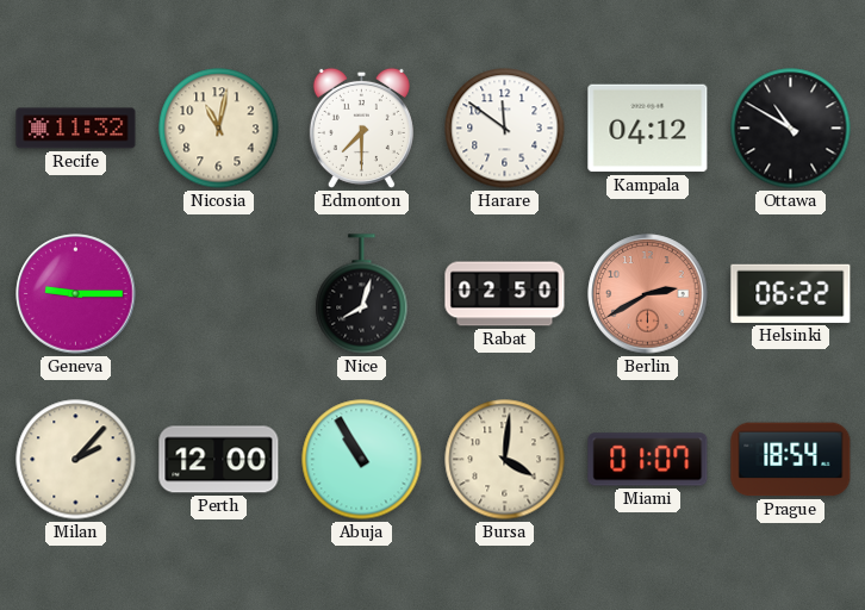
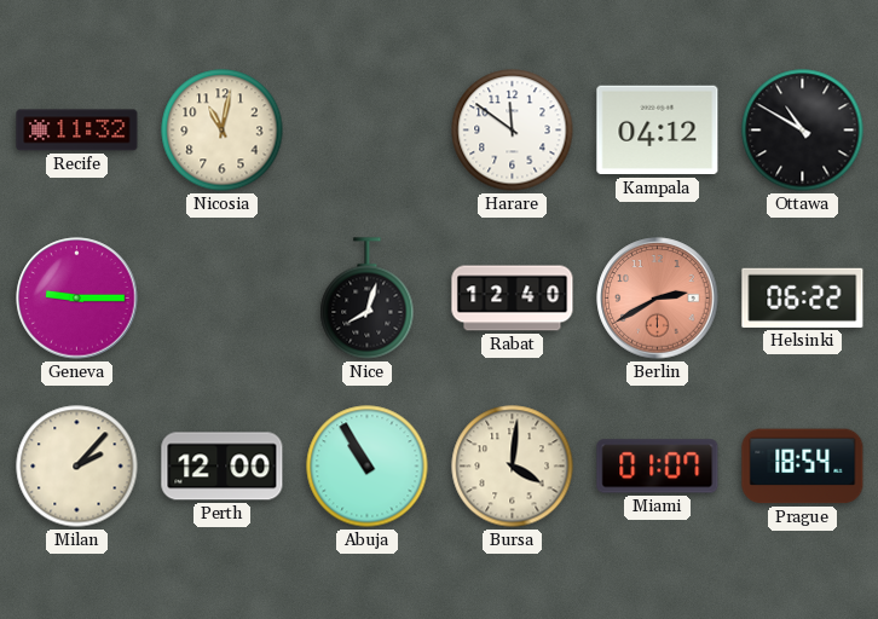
Edmonton: 7:30 -> none
Rabat: 02:50 -> 12:40
